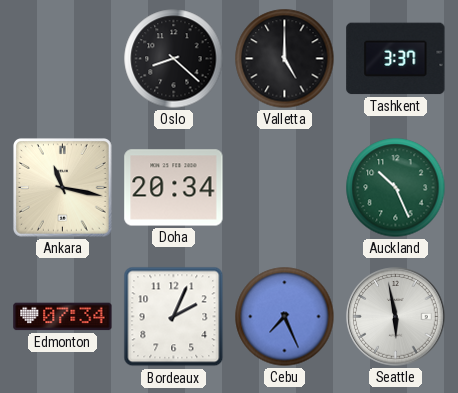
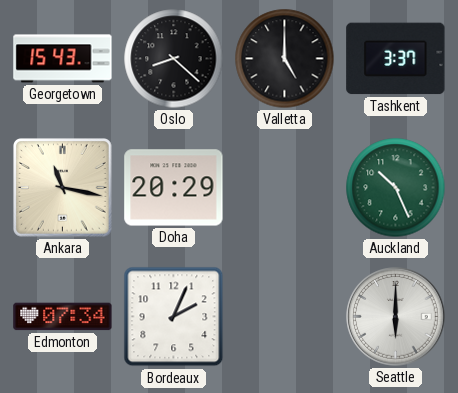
Georgetown: none -> 15:43
Doha: 20:34 -> 20:29
Cebu: 7:26 -> none
Seattle: 5:58 -> 6:00
